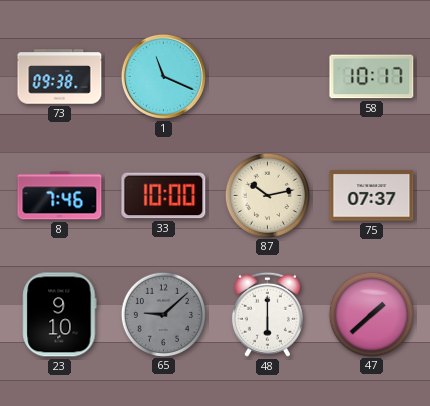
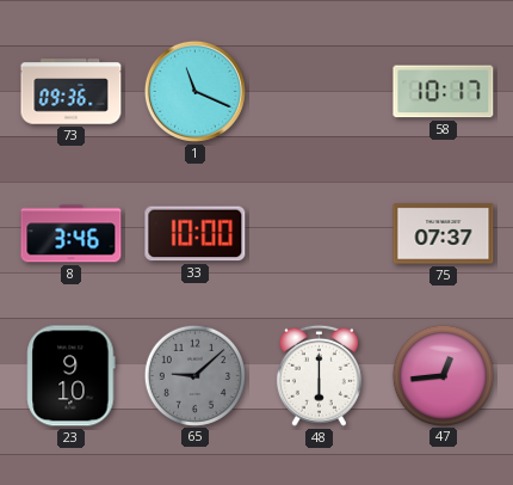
73: 09:38 -> 09:36
8: 7:46 -> 3:46
87: 10:13 -> none
47: 1:38 -> 12:44
